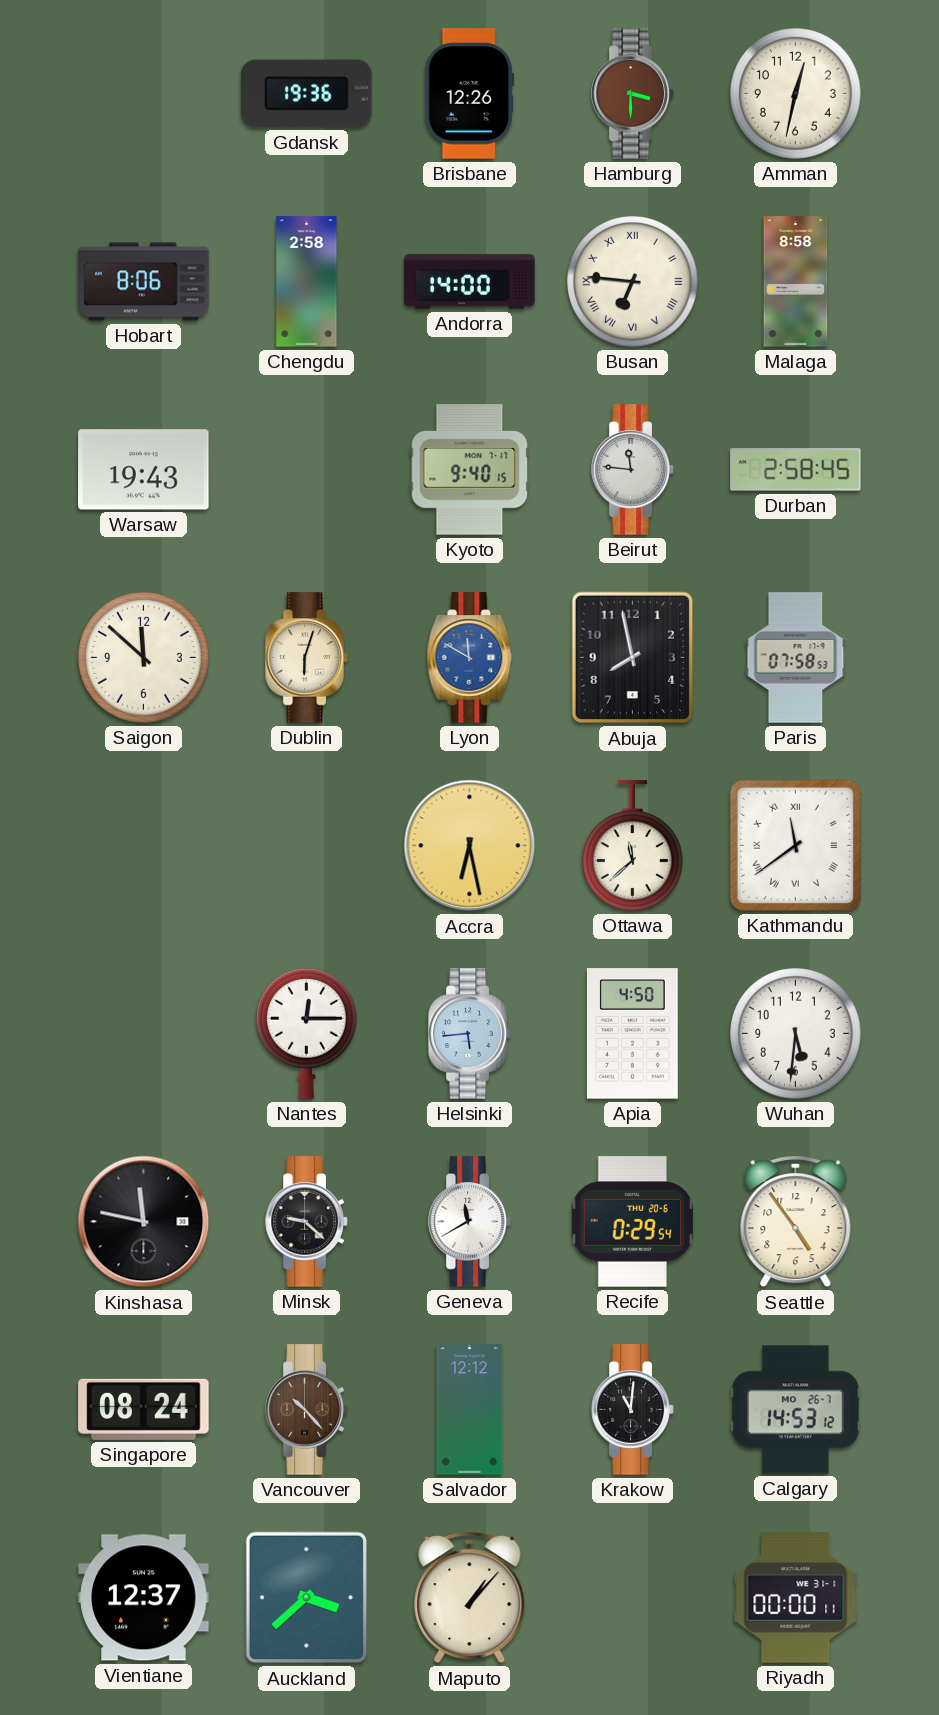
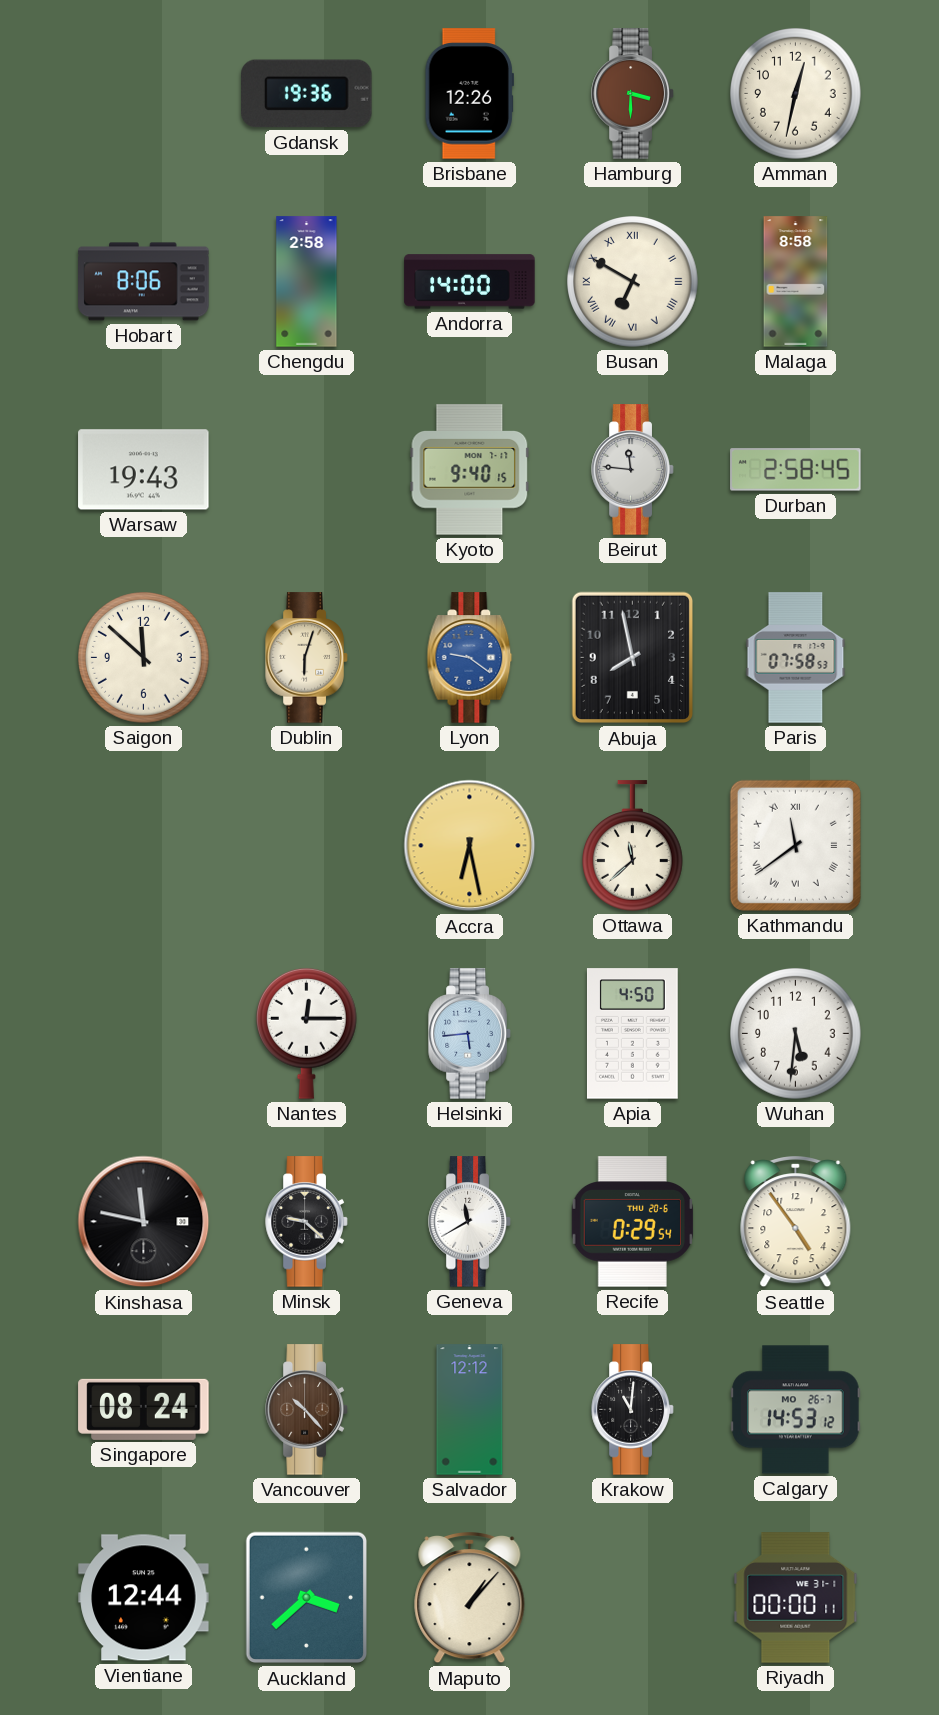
Busan: 6:46 -> 6:50
Lyon: 11:50 -> 9:21
Vientiane: 12:37 -> 12:44
